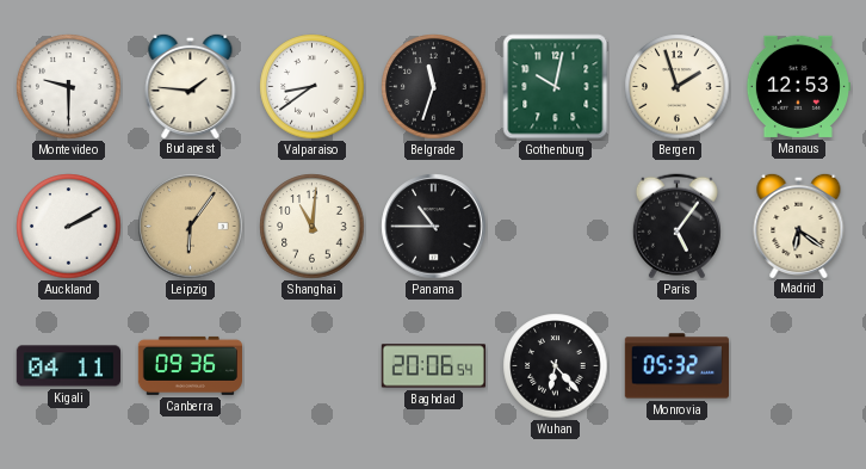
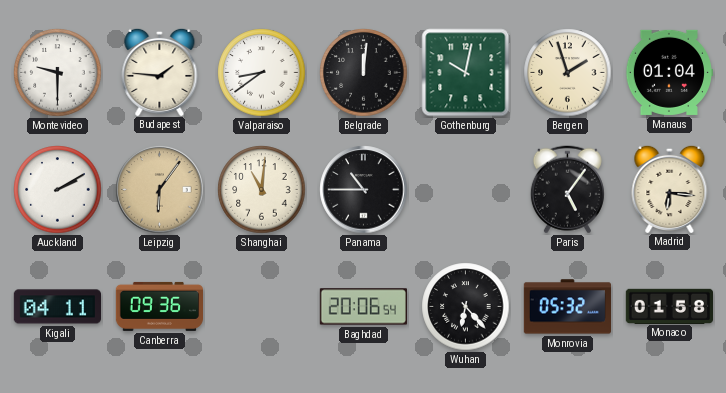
Belgrade: 11:33 -> 12:01
Manaus: 12:53 -> 01:04
Madrid: 6:21 -> 6:16
Monaco: none -> 01:58
